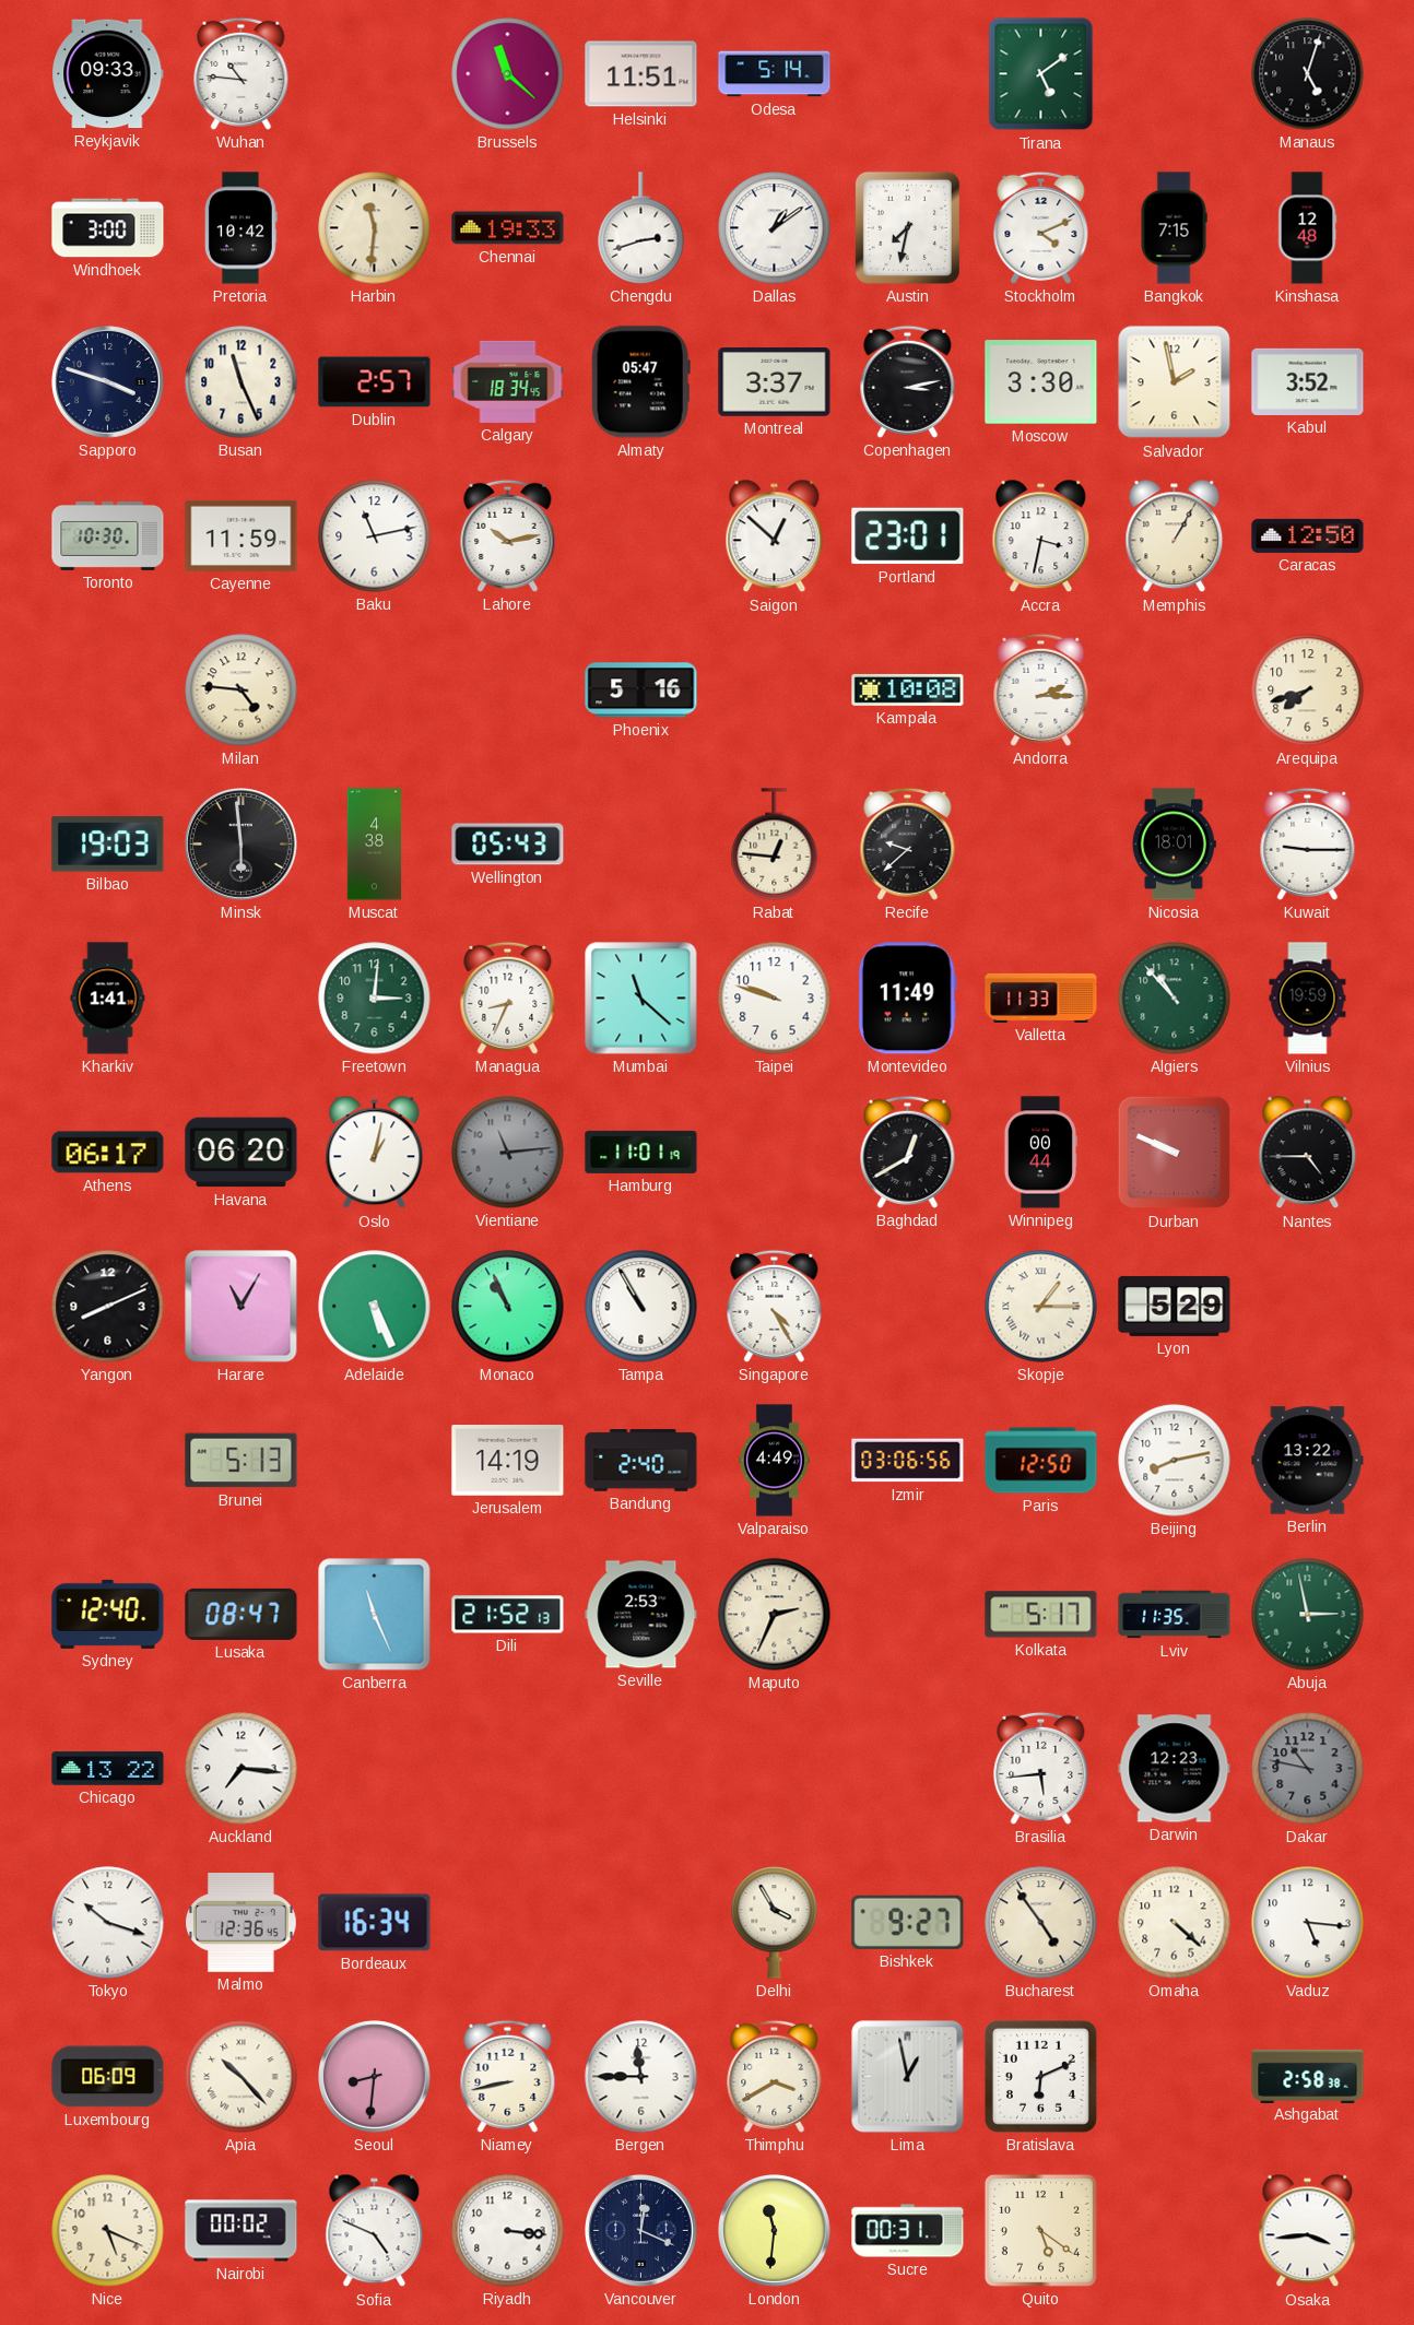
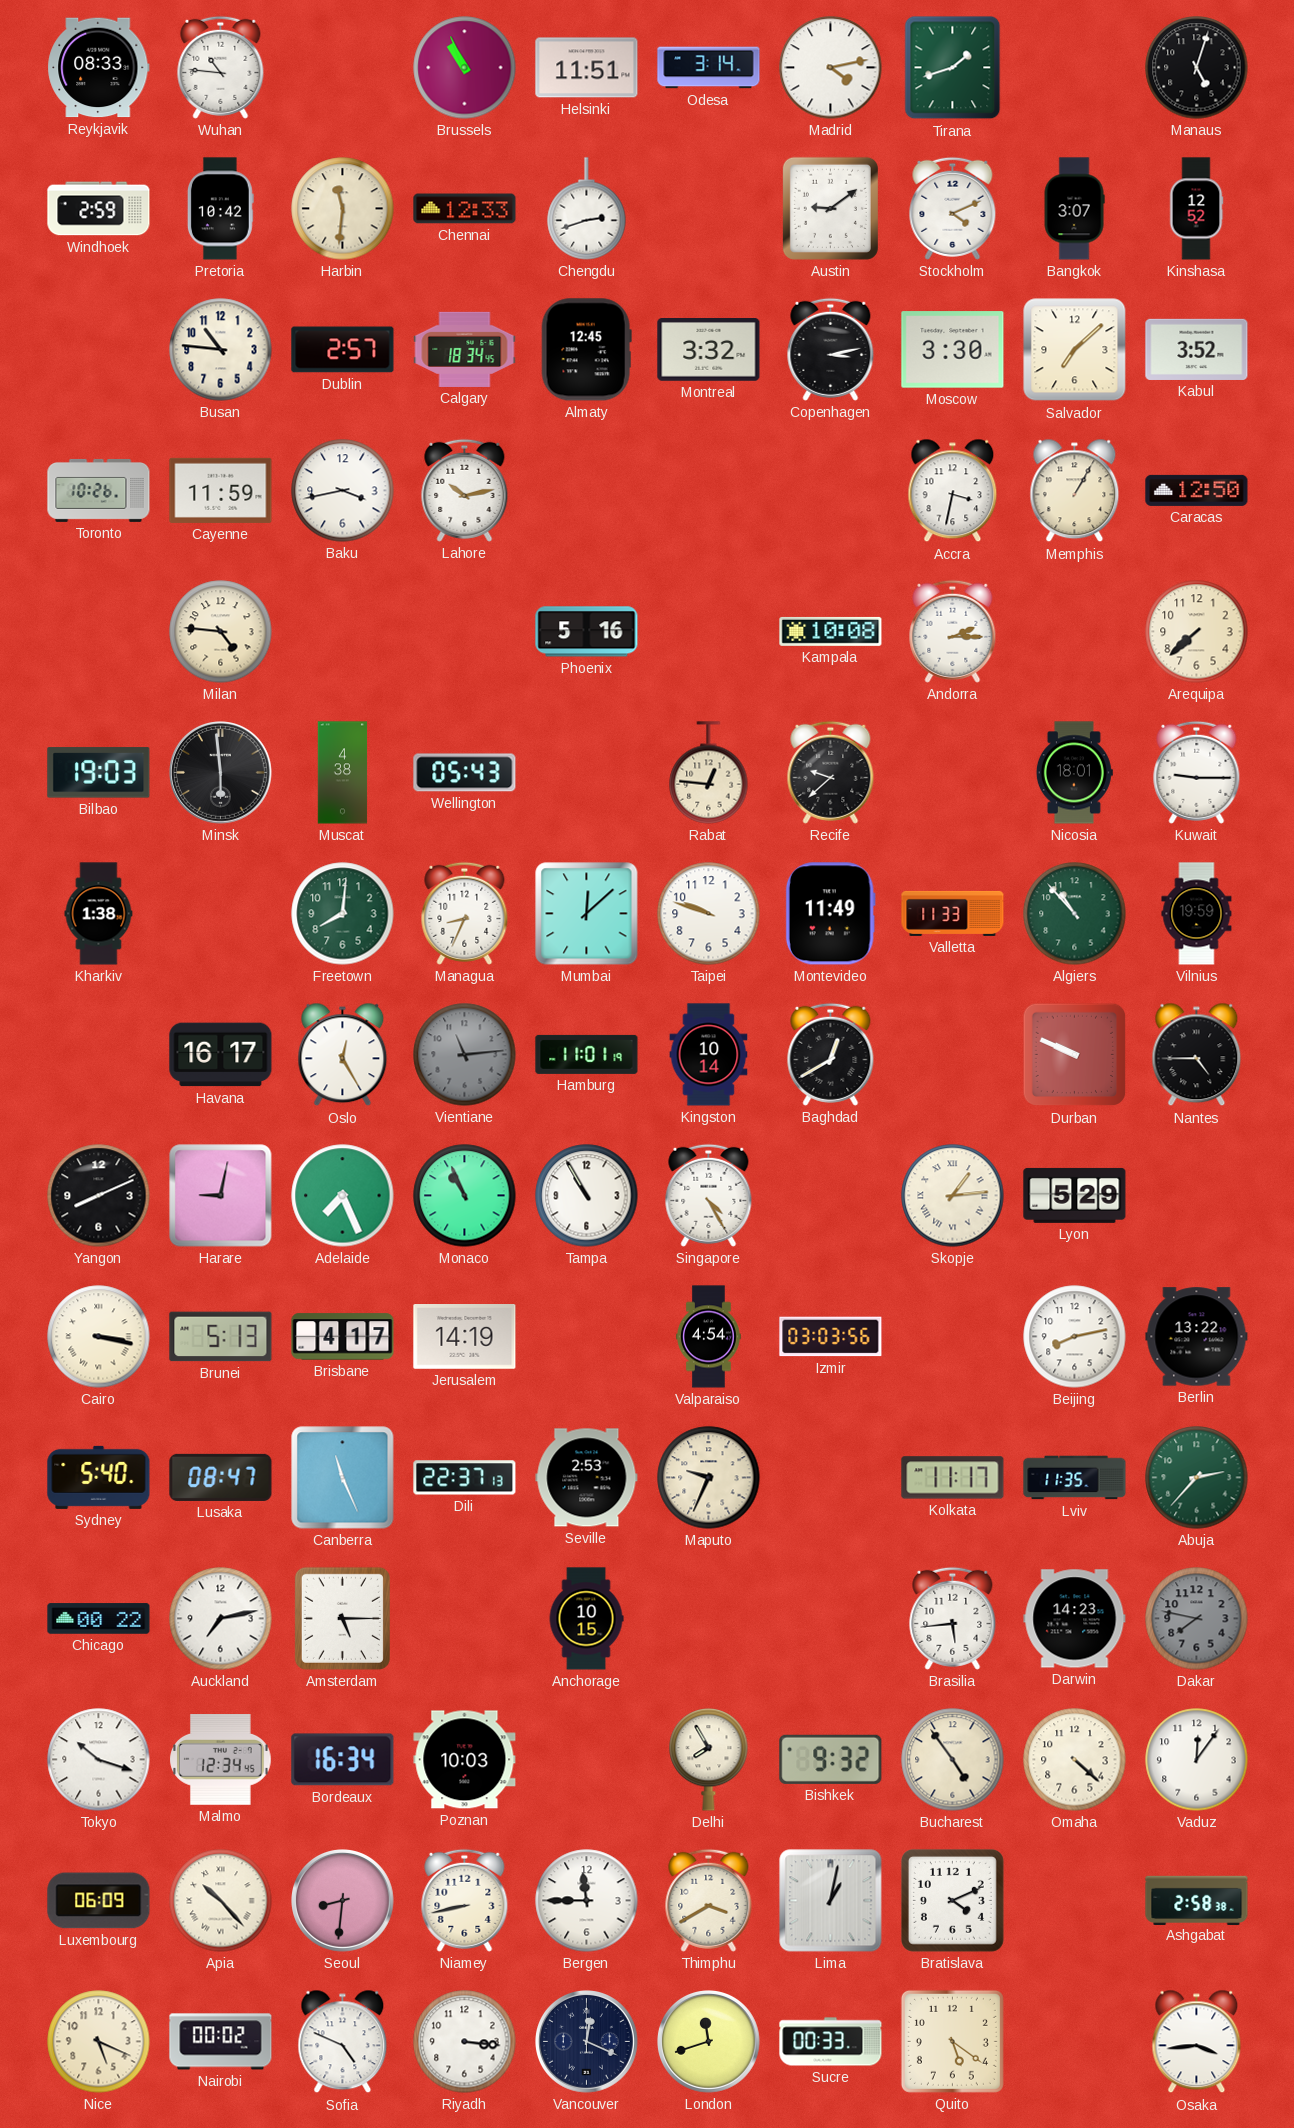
Reykjavik: 09:33 -> 08:33
Brussels: 11:22 -> 10:56
Odesa: 5:14 -> 3:14
Madrid: none -> 4:13
Tirana: 5:09 -> 1:42
Windhoek: 3:00 -> 2:59
Chennai: 19:33 -> 12:33
Dallas: 1:09 -> none
Austin: 7:32 -> 9:09
Bangkok: 7:15 -> 3:07
Kinshasa: 12:48 -> 12:52
Sapporo: 3:48 -> none
Busan: 11:26 -> 10:46
Almaty: 05:47 -> 12:45
Montreal: 3:37 -> 3:32
Salvador: 1:58 -> 7:08
Toronto: 10:30 -> 10:26
Baku: 11:13 -> 3:43
Saigon: 12:52 -> none
Portland: 23:01 -> none
Arequipa: 7:42 -> 7:38
Kharkiv: 1:41 -> 1:38
Freetown: 3:01 -> 8:01
Mumbai: 11:22 -> 12:08
Athens: 06:17 -> none
Havana: 06:20 -> 16:17
Oslo: 1:02 -> 12:25
Kingston: none -> 10:14
Winnipeg: 00:44 -> none
Harare: 11:05 -> 9:02
Adelaide: 5:26 -> 7:26
Skopje: 1:15 -> 1:14
Cairo: none -> 3:17
Brisbane: none -> 4:17
Bandung: 2:40 -> none
Valparaiso: 4:49 -> 4:54
Izmir: 03:06 -> 03:03
Paris: 12:50 -> none
Sydney: 12:40 -> 5:40
Dili: 21:52 -> 22:37
Maputo: 2:34 -> 9:34
Kolkata: 5:17 -> 11:17
Abuja: 2:58 -> 2:37
Chicago: 13:22 -> 00:22
Auckland: 7:16 -> 7:13
Amsterdam: none -> 5:15
Anchorage: none -> 10:15
Darwin: 12:23 -> 14:23
Dakar: 10:47 -> 7:47
Malmo: 12:36 -> 12:34
Poznan: none -> 10:03
Delhi: 3:55 -> 7:55
Bishkek: 9:27 -> 9:32
Vaduz: 5:16 -> 12:06
Lima: 12:58 -> 1:02
Bratislava: 6:11 -> 4:11
London: 11:31 -> 11:42
Sucre: 00:31 -> 00:33
